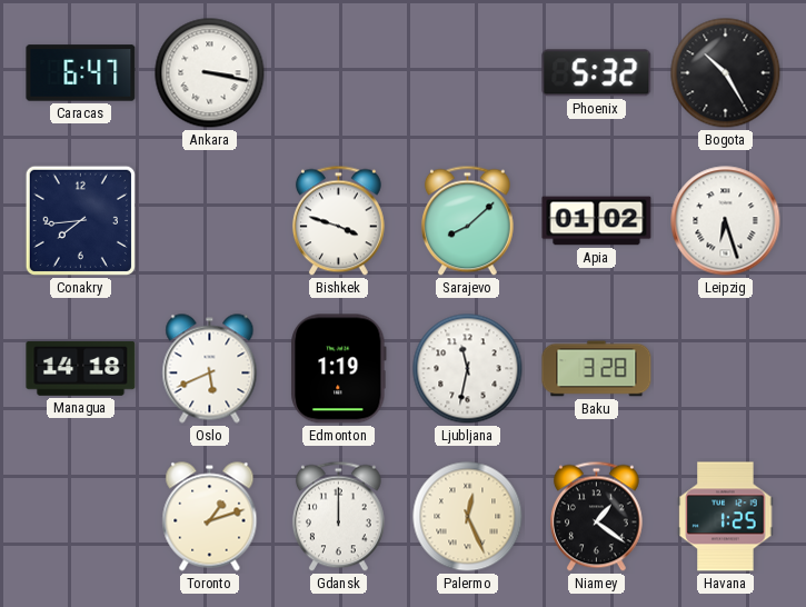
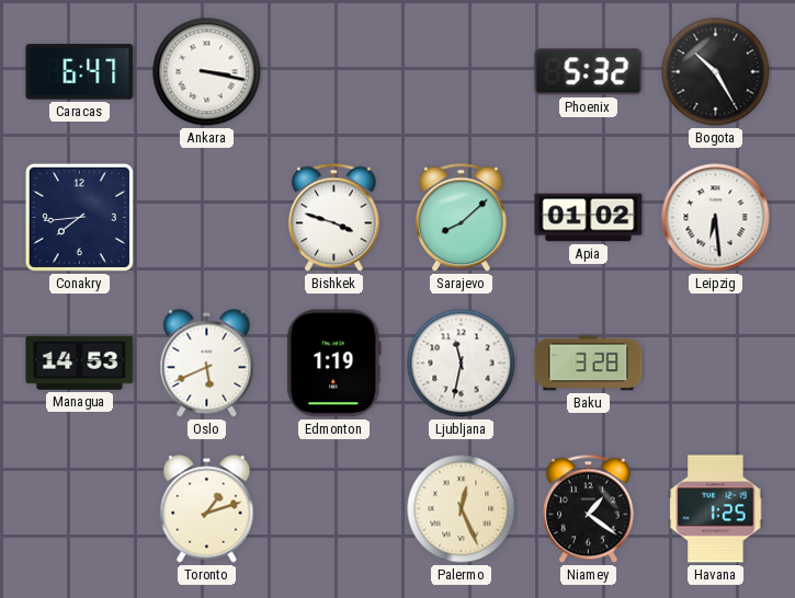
Leipzig: 6:27 -> 6:29
Managua: 14:18 -> 14:53
Gdansk: 12:00 -> none
